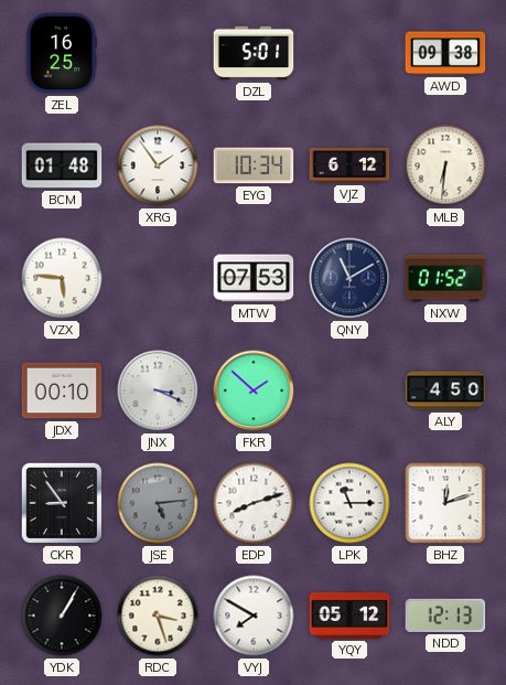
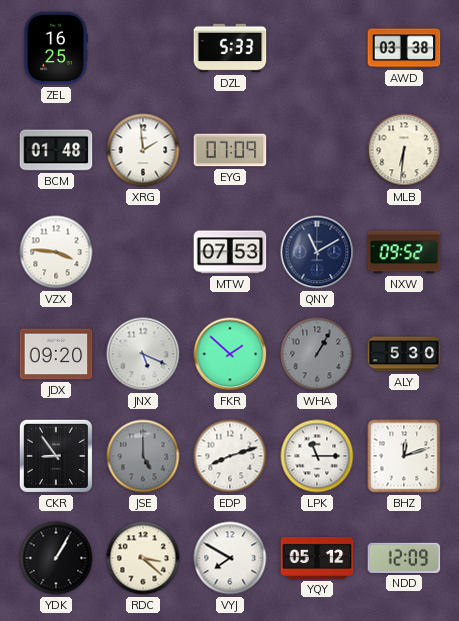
DZL: 5:01 -> 5:33
AWD: 09:38 -> 03:38
XRG: 1:54 -> 1:59
EYG: 10:34 -> 07:09
VJZ: 6:12 -> none
VZX: 5:46 -> 3:46
NXW: 01:52 -> 09:52
JDX: 00:10 -> 09:20
JNX: 3:19 -> 5:19
WHA: none -> 1:05
ALY: 4:50 -> 5:30
JSE: 5:14 -> 5:00
RDC: 3:27 -> 3:22
NDD: 12:13 -> 12:09
